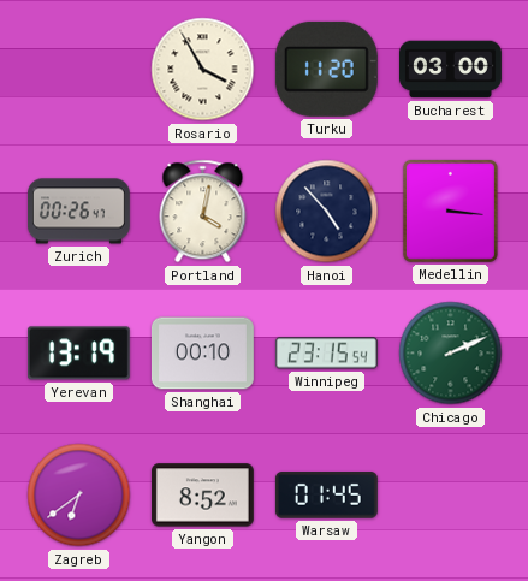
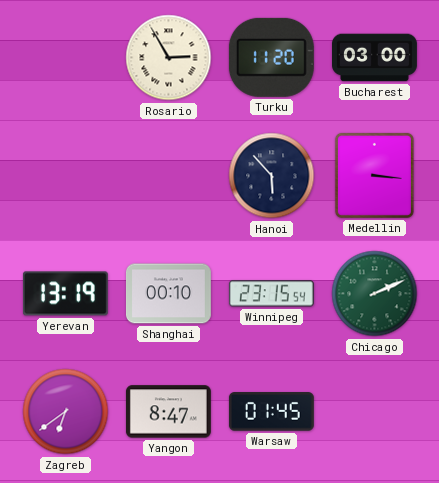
Rosario: 3:55 -> 2:55
Zurich: 00:26 -> none
Portland: 4:02 -> none
Hanoi: 4:53 -> 5:53
Yangon: 8:52 -> 8:47
